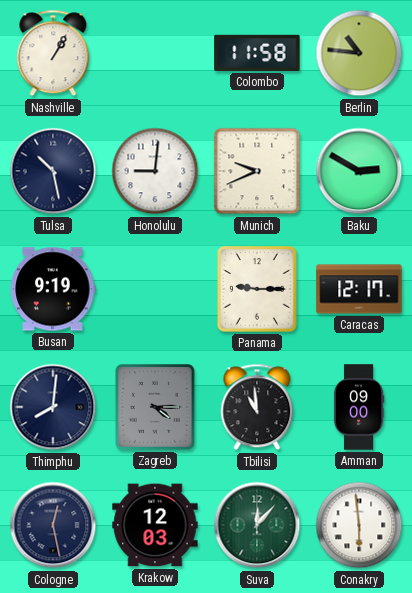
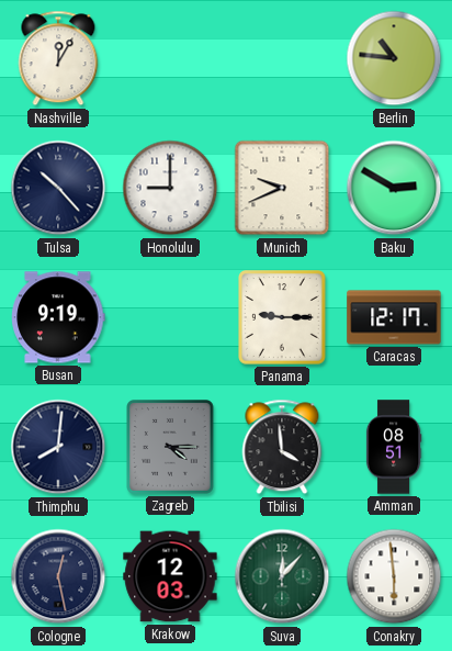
Nashville: 1:05 -> 12:05
Colombo: 11:58 -> none
Tulsa: 10:28 -> 10:23
Honolulu: 9:01 -> 9:00
Tbilisi: 10:59 -> 3:59
Amman: 09:00 -> 08:51
